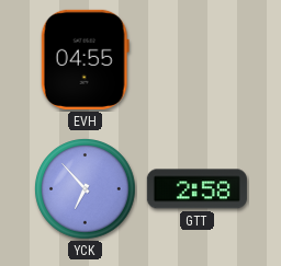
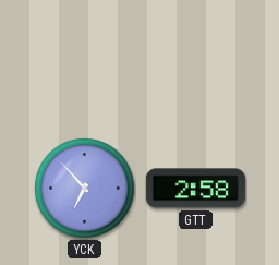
EVH: 04:55 -> none
